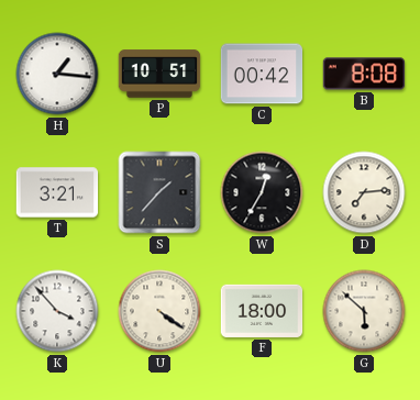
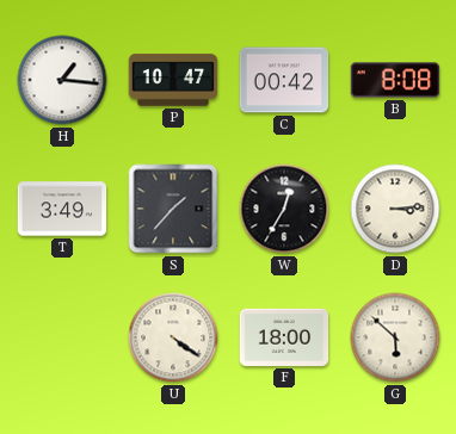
P: 10:51 -> 10:47
T: 3:21 -> 3:49
D: 7:14 -> 3:14
K: 3:53 -> none
